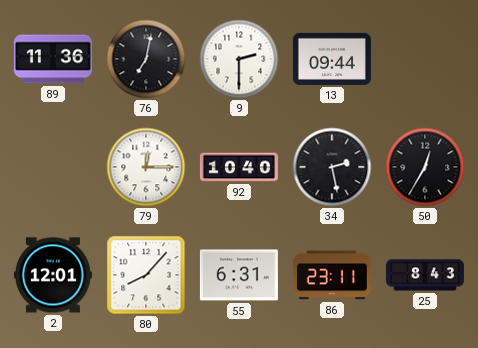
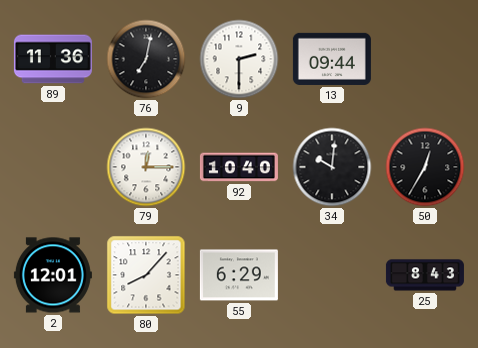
34: 2:28 -> 10:01
55: 6:31 -> 6:29
86: 23:11 -> none
